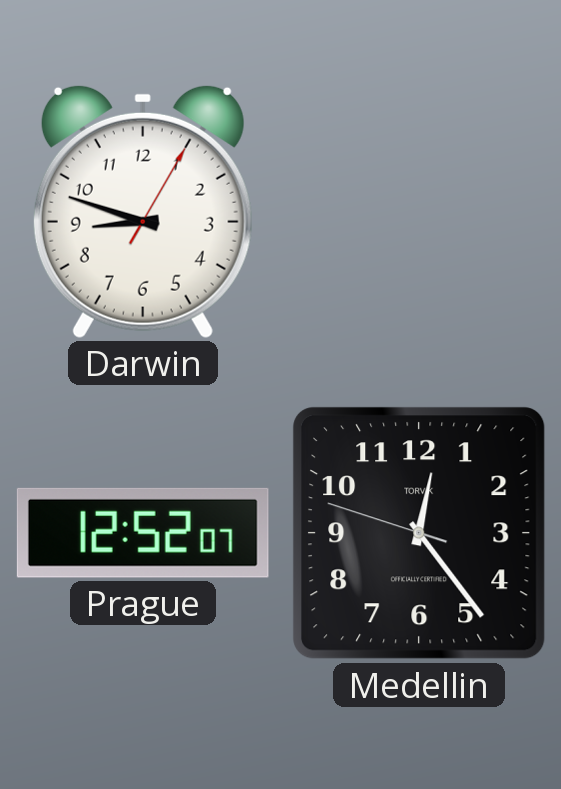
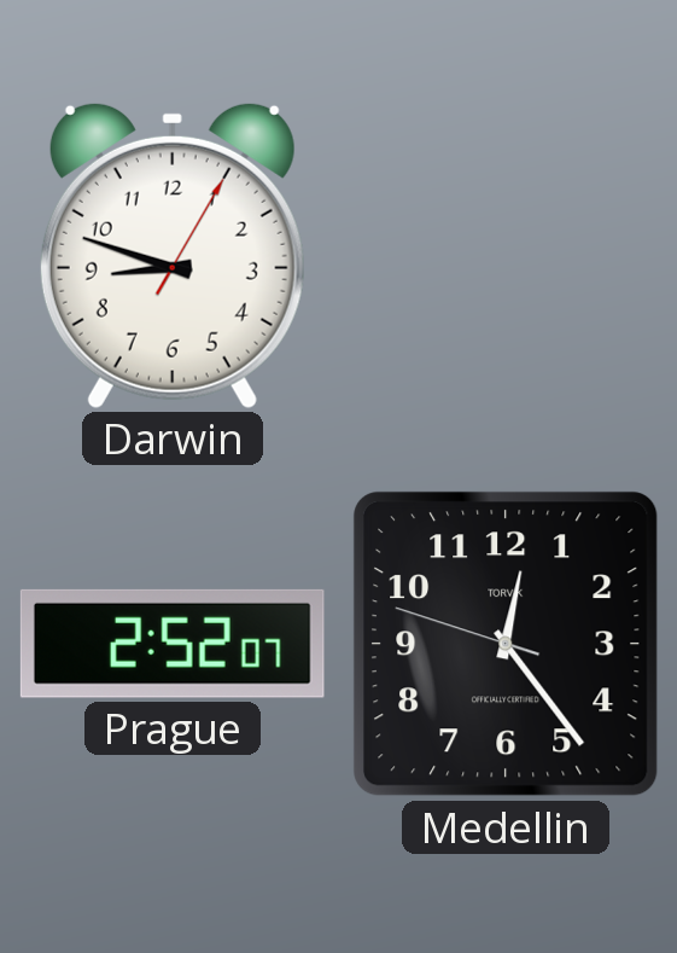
Prague: 12:52 -> 2:52
